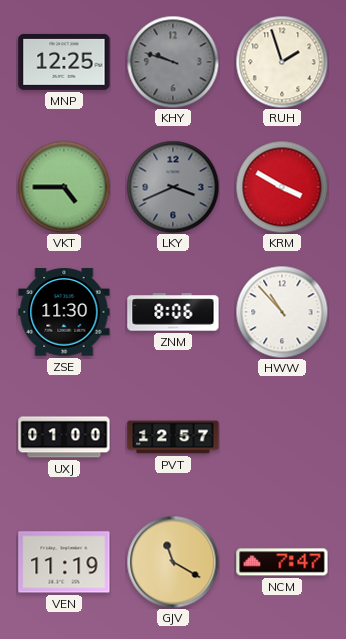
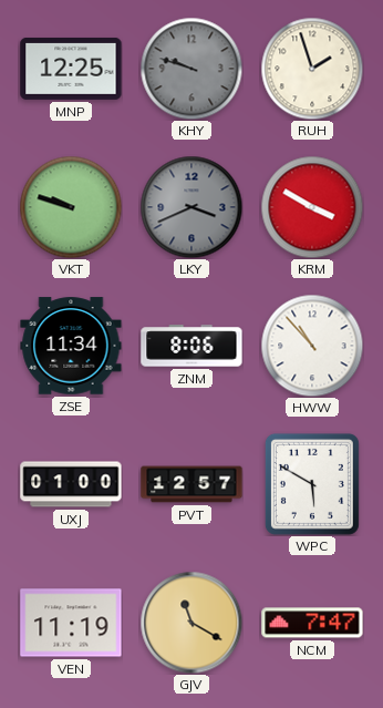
VKT: 4:45 -> 9:48
ZSE: 11:30 -> 11:34
WPC: none -> 5:50
